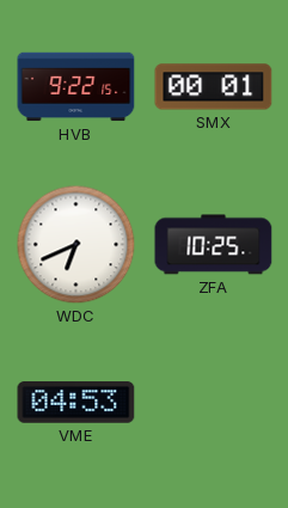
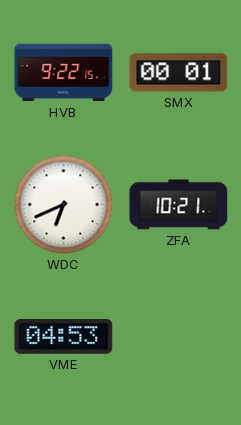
ZFA: 10:25 -> 10:21
